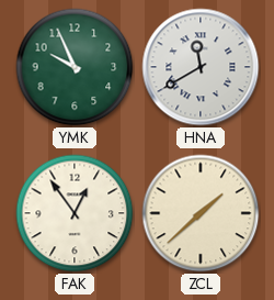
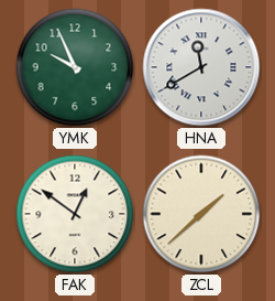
FAK: 12:54 -> 12:51
